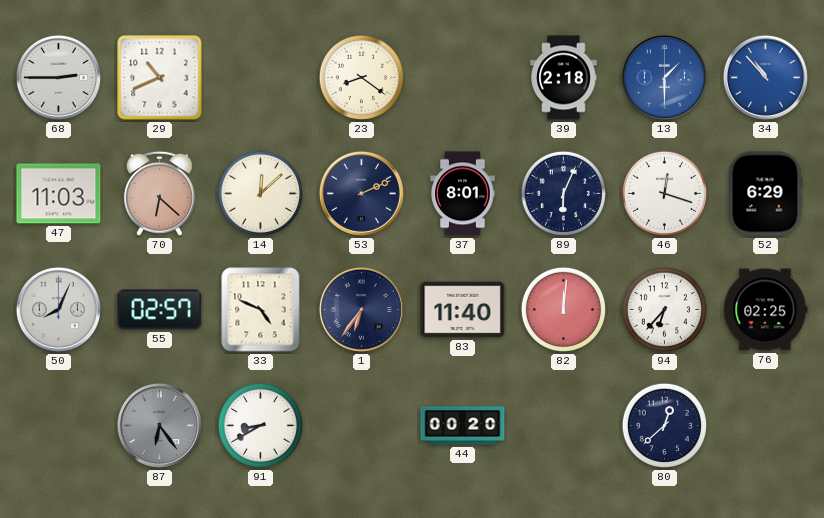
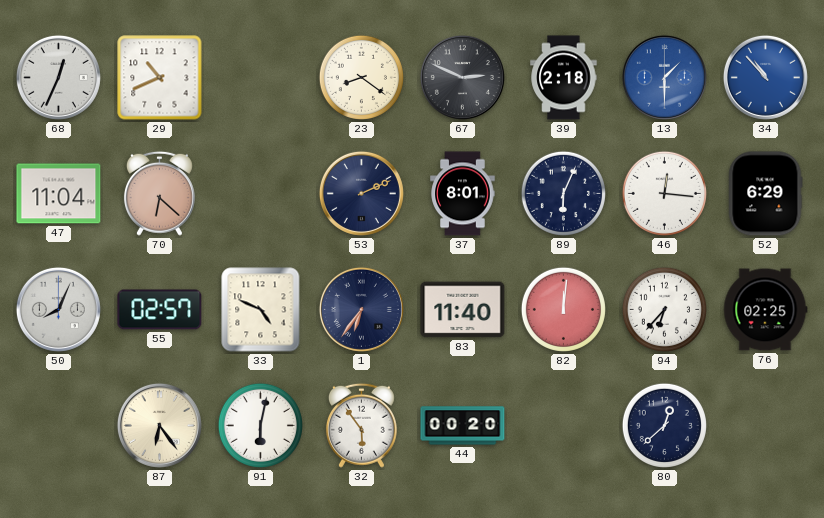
68: 2:45 -> 12:34
67: none -> 2:49
47: 11:03 -> 11:04
14: 12:08 -> none
46: 12:18 -> 12:16
87 dial: grey -> cream
91: 8:40 -> 6:02
32: none -> 5:54
